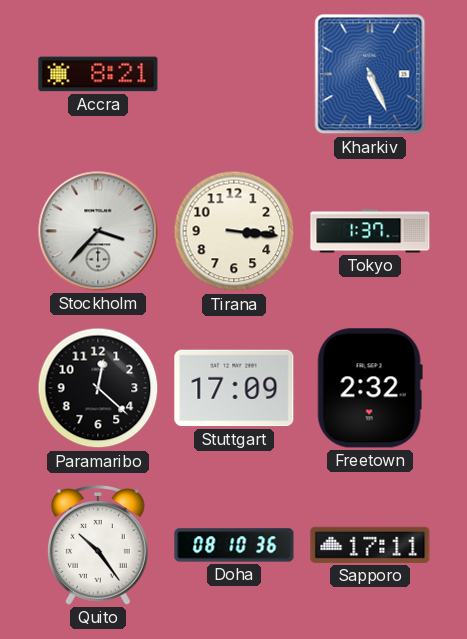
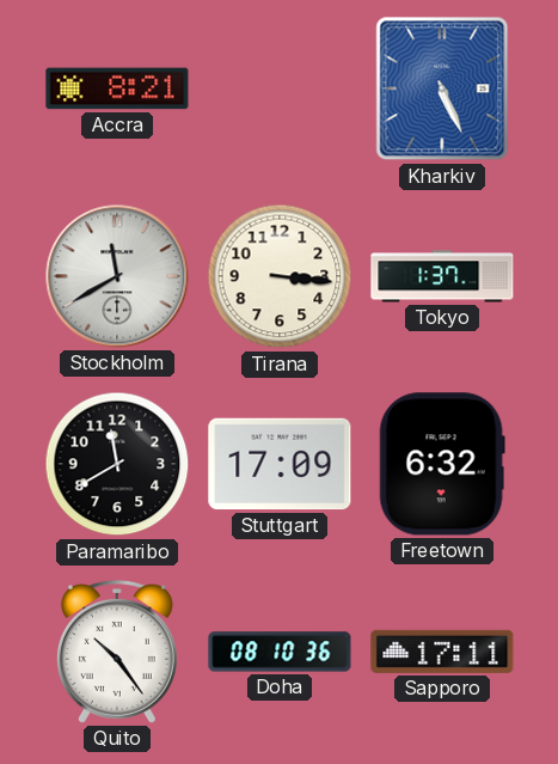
Stockholm: 3:37 -> 11:40
Paramaribo: 12:22 -> 11:40
Freetown: 2:32 -> 6:32
